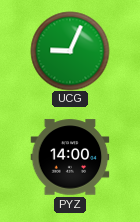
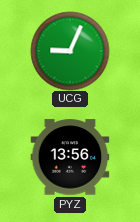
PYZ: 14:00 -> 13:56
